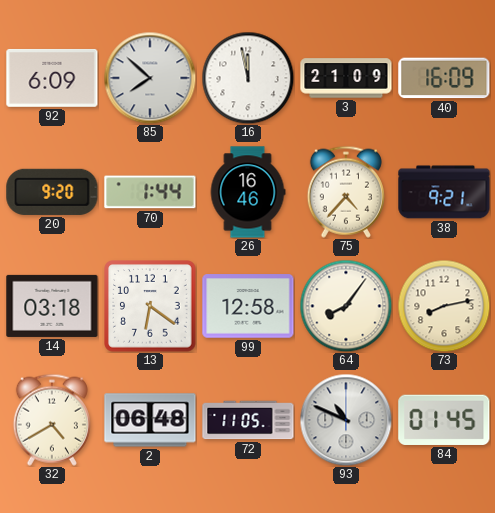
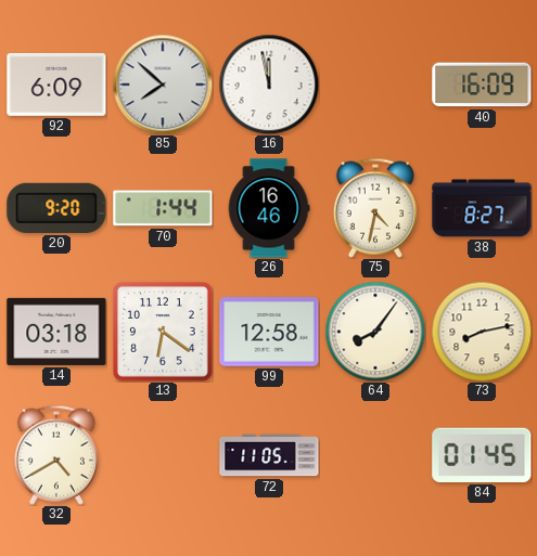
3: 21:09 -> none
75: 4:37 -> 4:32
38: 9:21 -> 8:27
2: 06:48 -> none
93: 10:49 -> none
